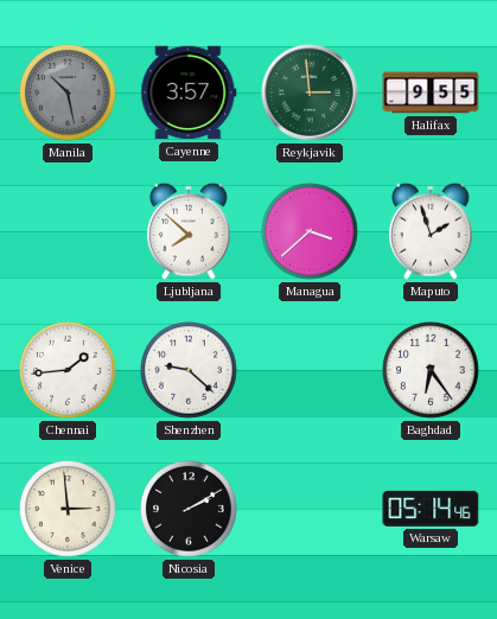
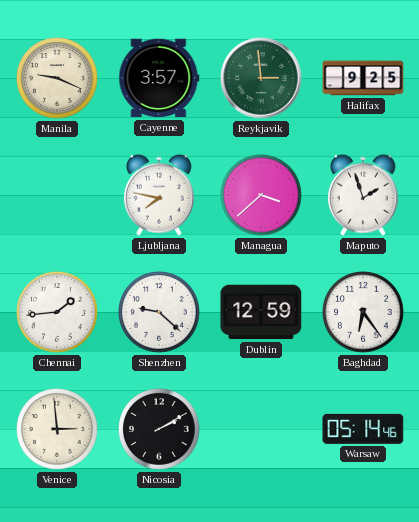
Manila: 10:28 -> 9:19
Manila dial: grey -> cream
Halifax: 9:55 -> 9:25
Ljubljana: 7:52 -> 7:47
Dublin: none -> 12:59
